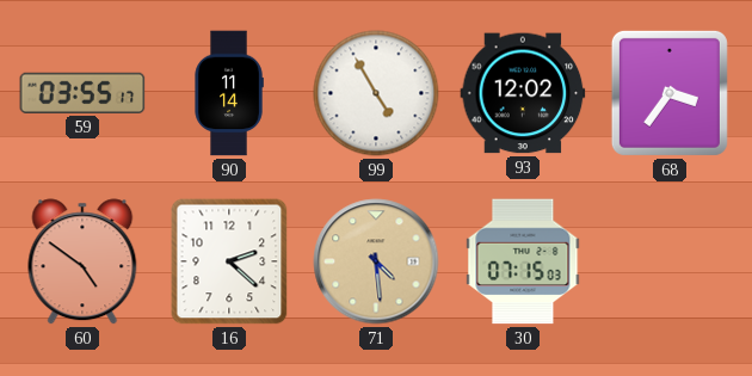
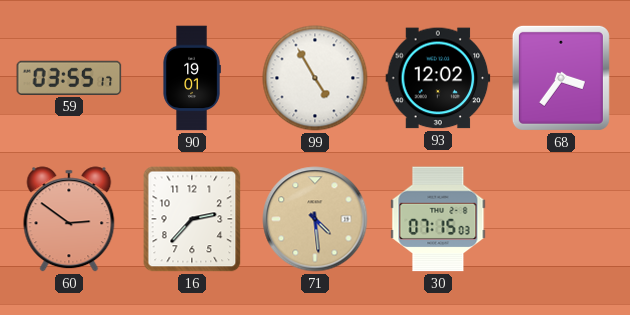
90: 11:14 -> 19:01
60: 4:51 -> 2:51
16: 2:22 -> 2:37
